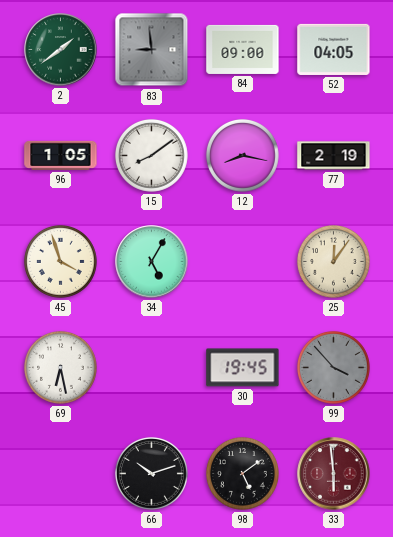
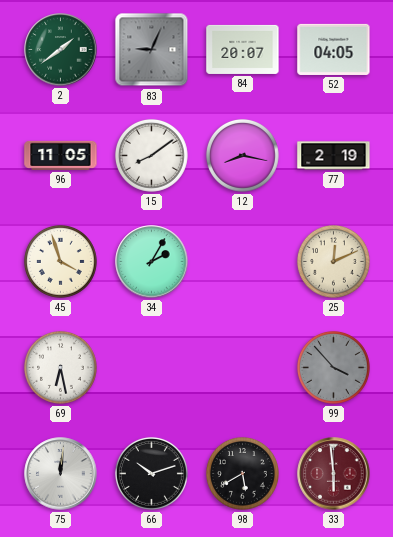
83: 8:59 -> 9:04
84: 09:00 -> 20:07
96: 1:05 -> 11:05
34: 5:05 -> 2:05
25: 12:06 -> 12:11
30: 19:45 -> none
75: none -> 12:01
98: 5:09 -> 5:40
